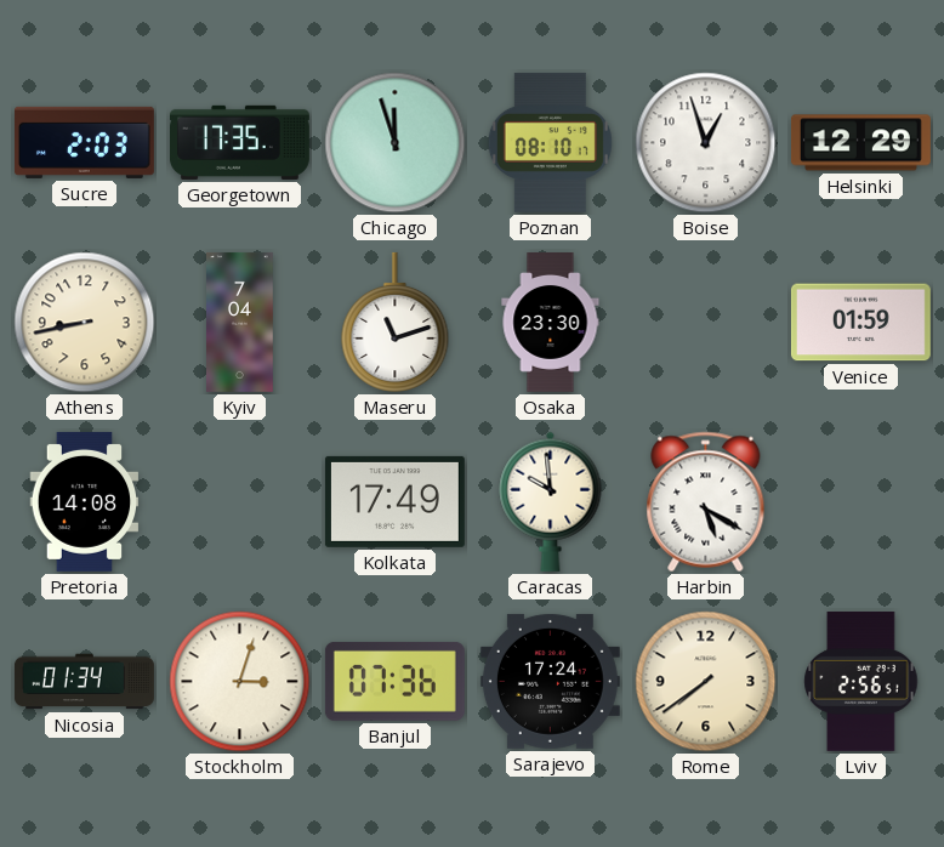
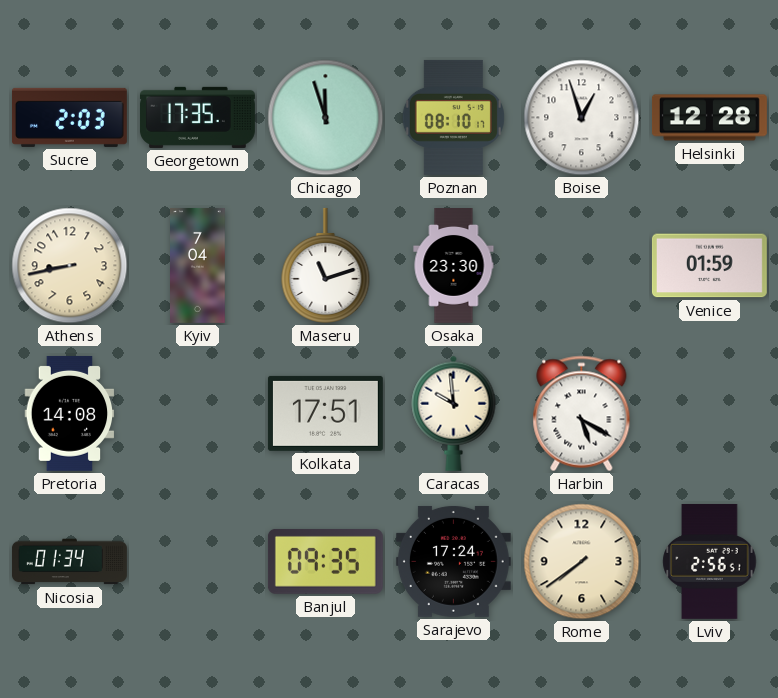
Helsinki: 12:29 -> 12:28
Kolkata: 17:49 -> 17:51
Stockholm: 3:03 -> none
Banjul: 07:36 -> 09:35
